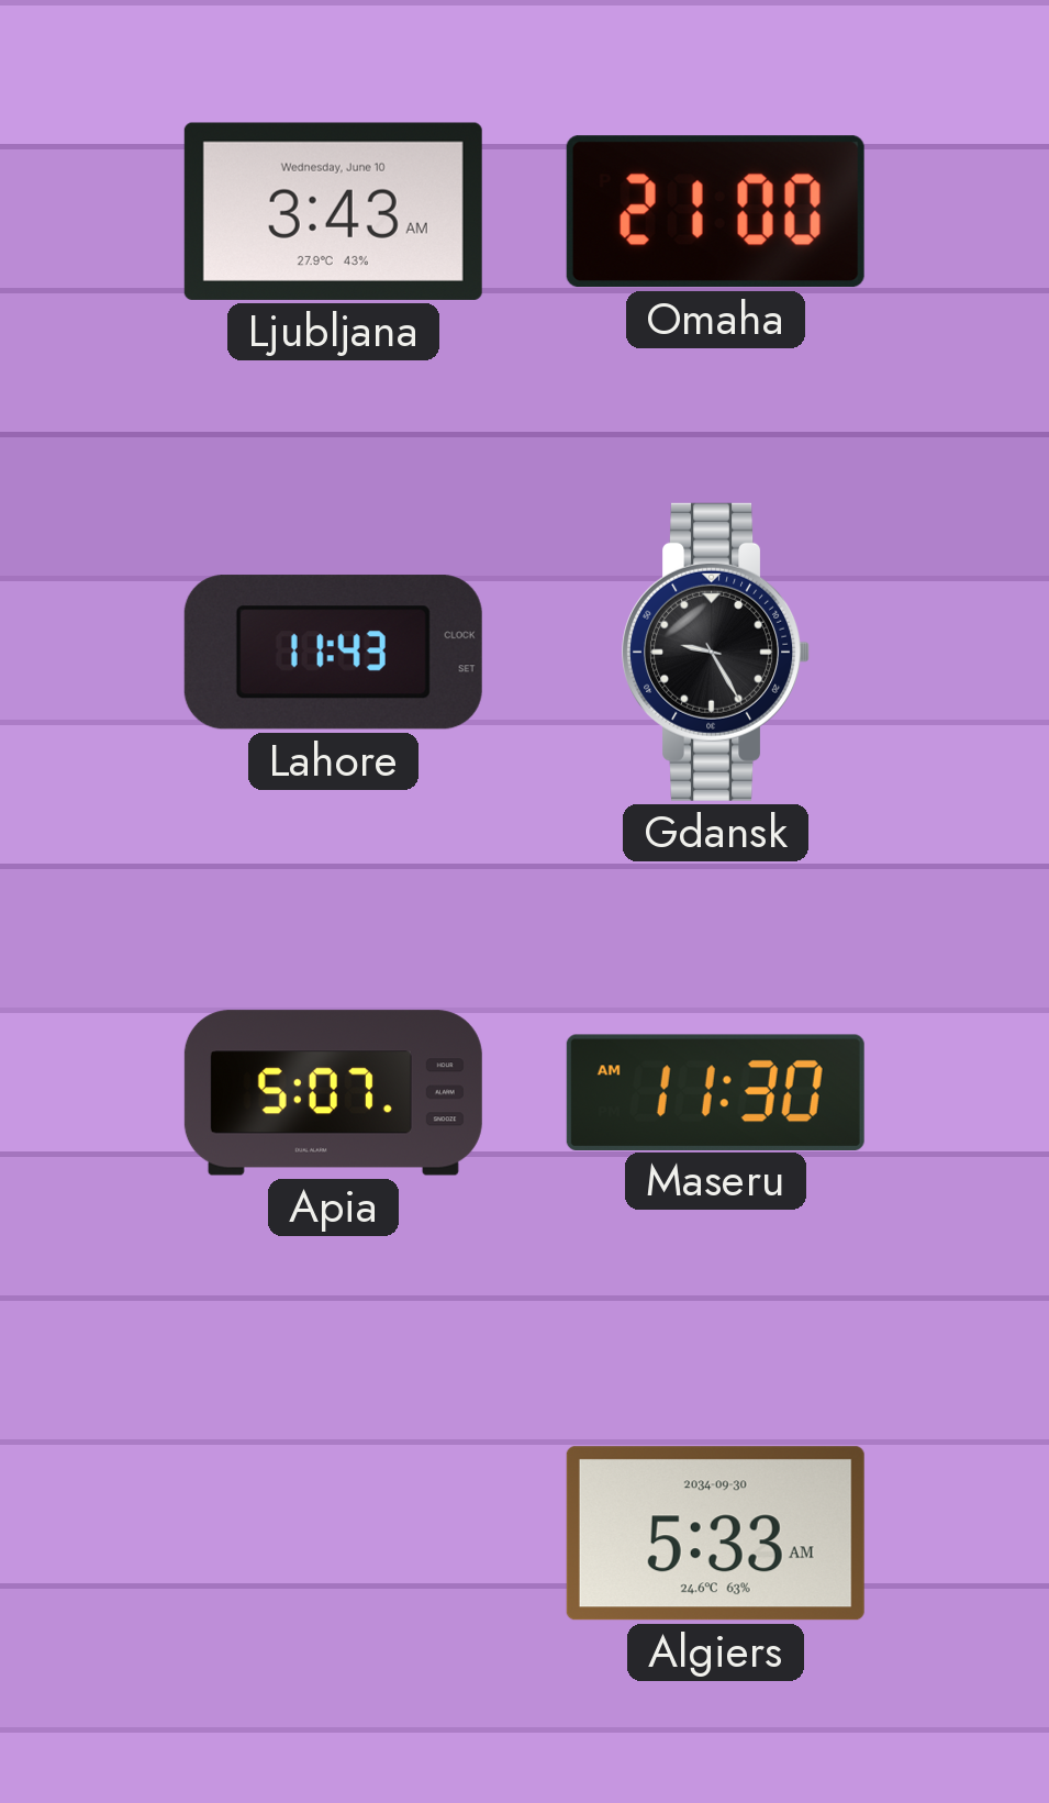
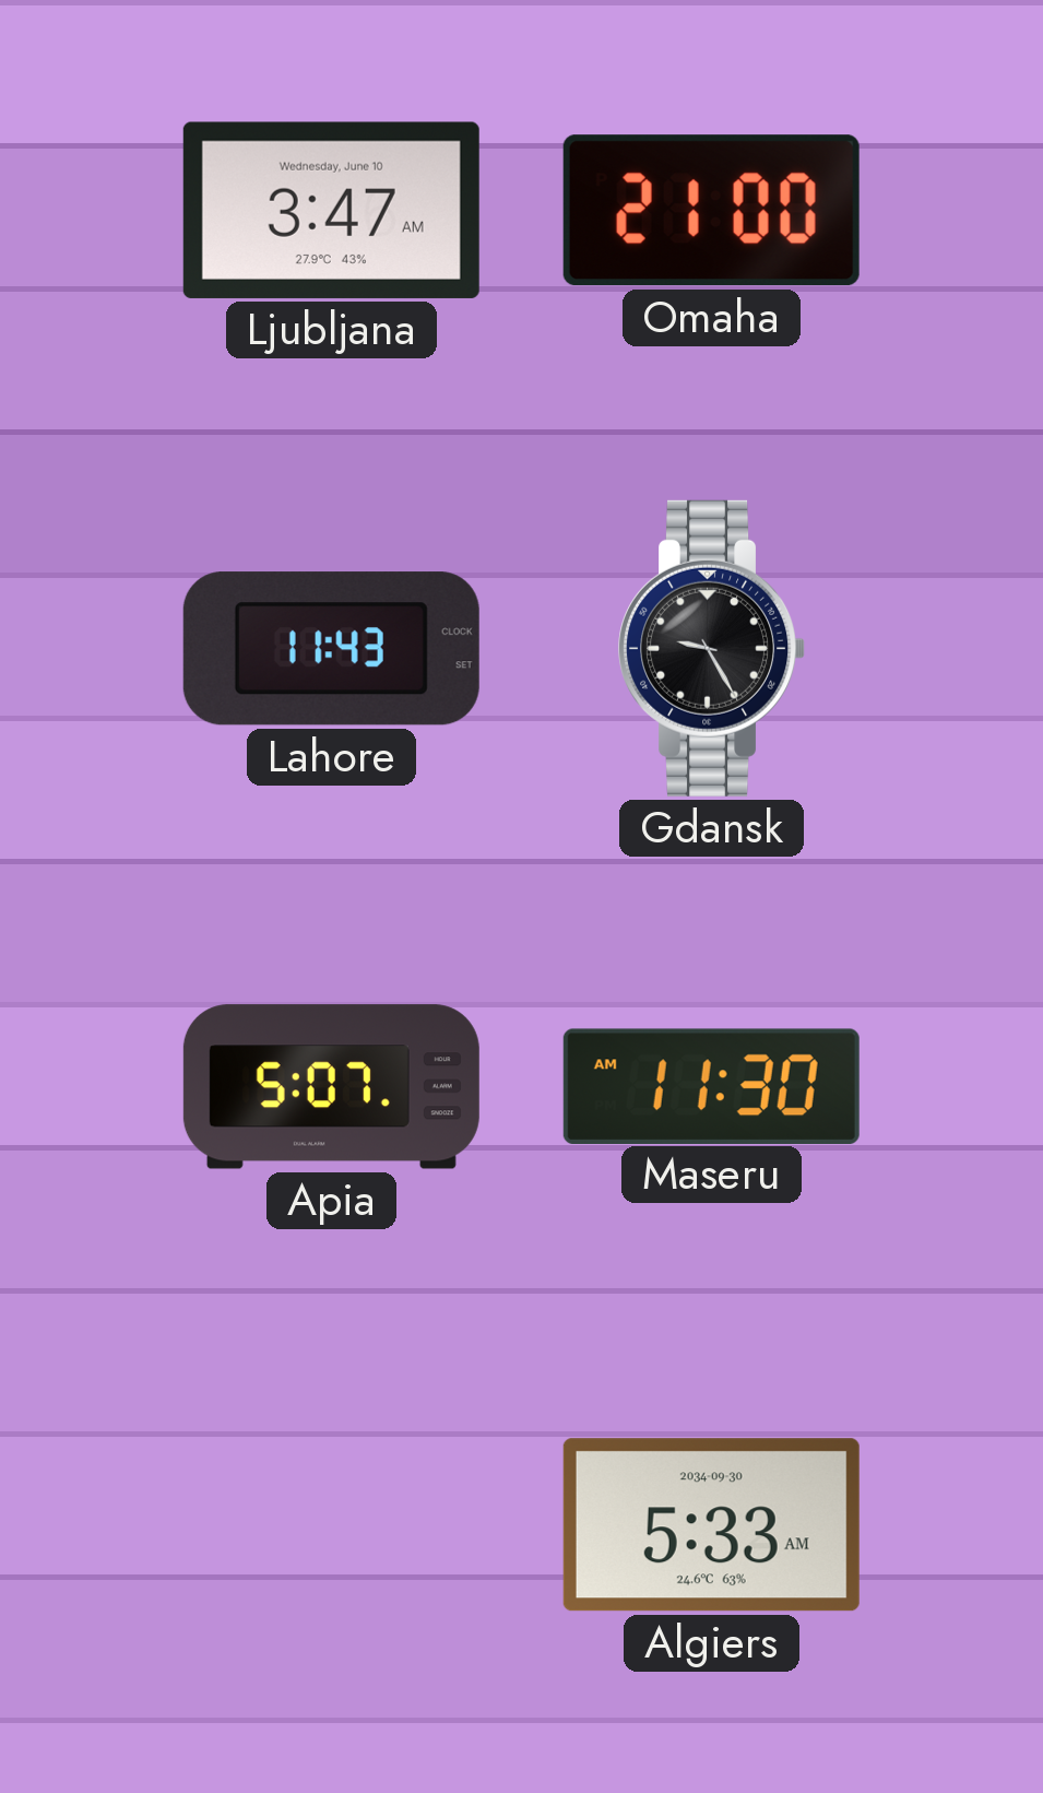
Ljubljana: 3:43 -> 3:47
